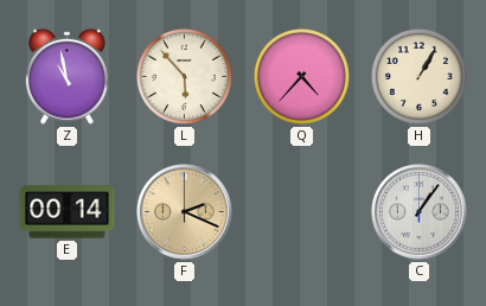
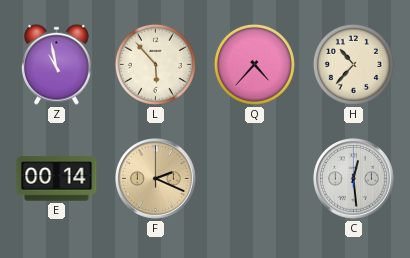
H: 1:05 -> 10:37
C: 1:06 -> 12:29
